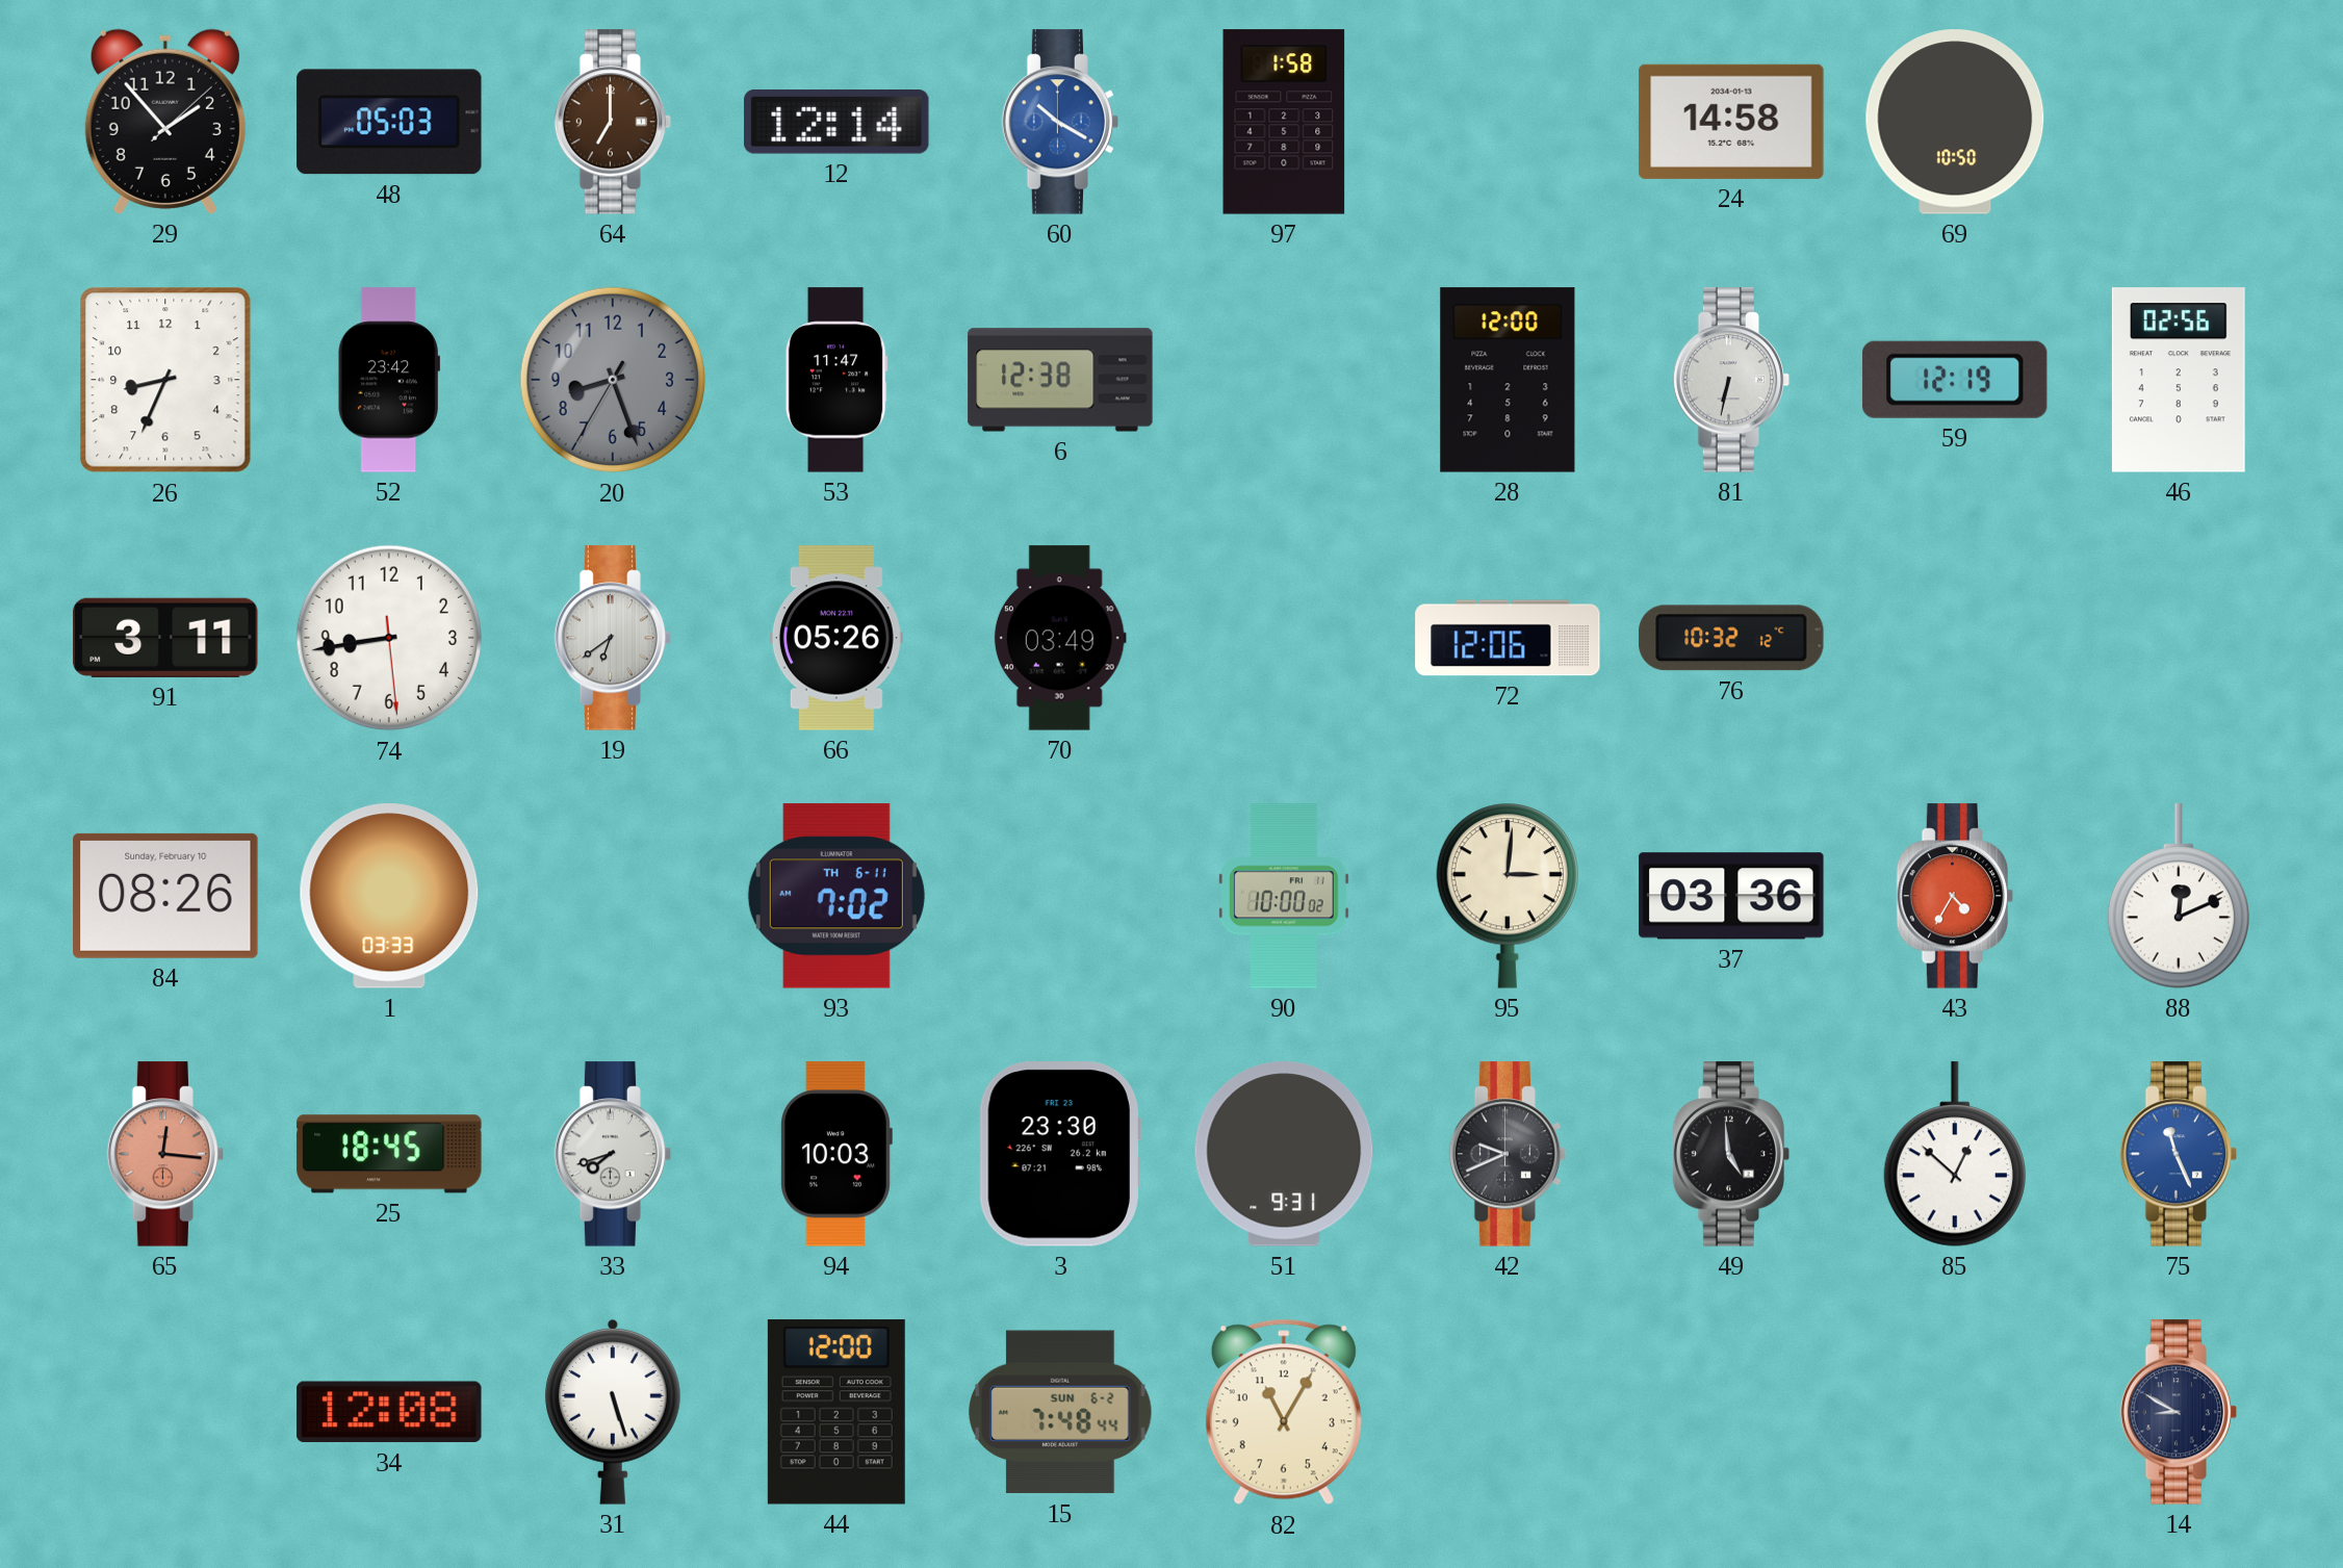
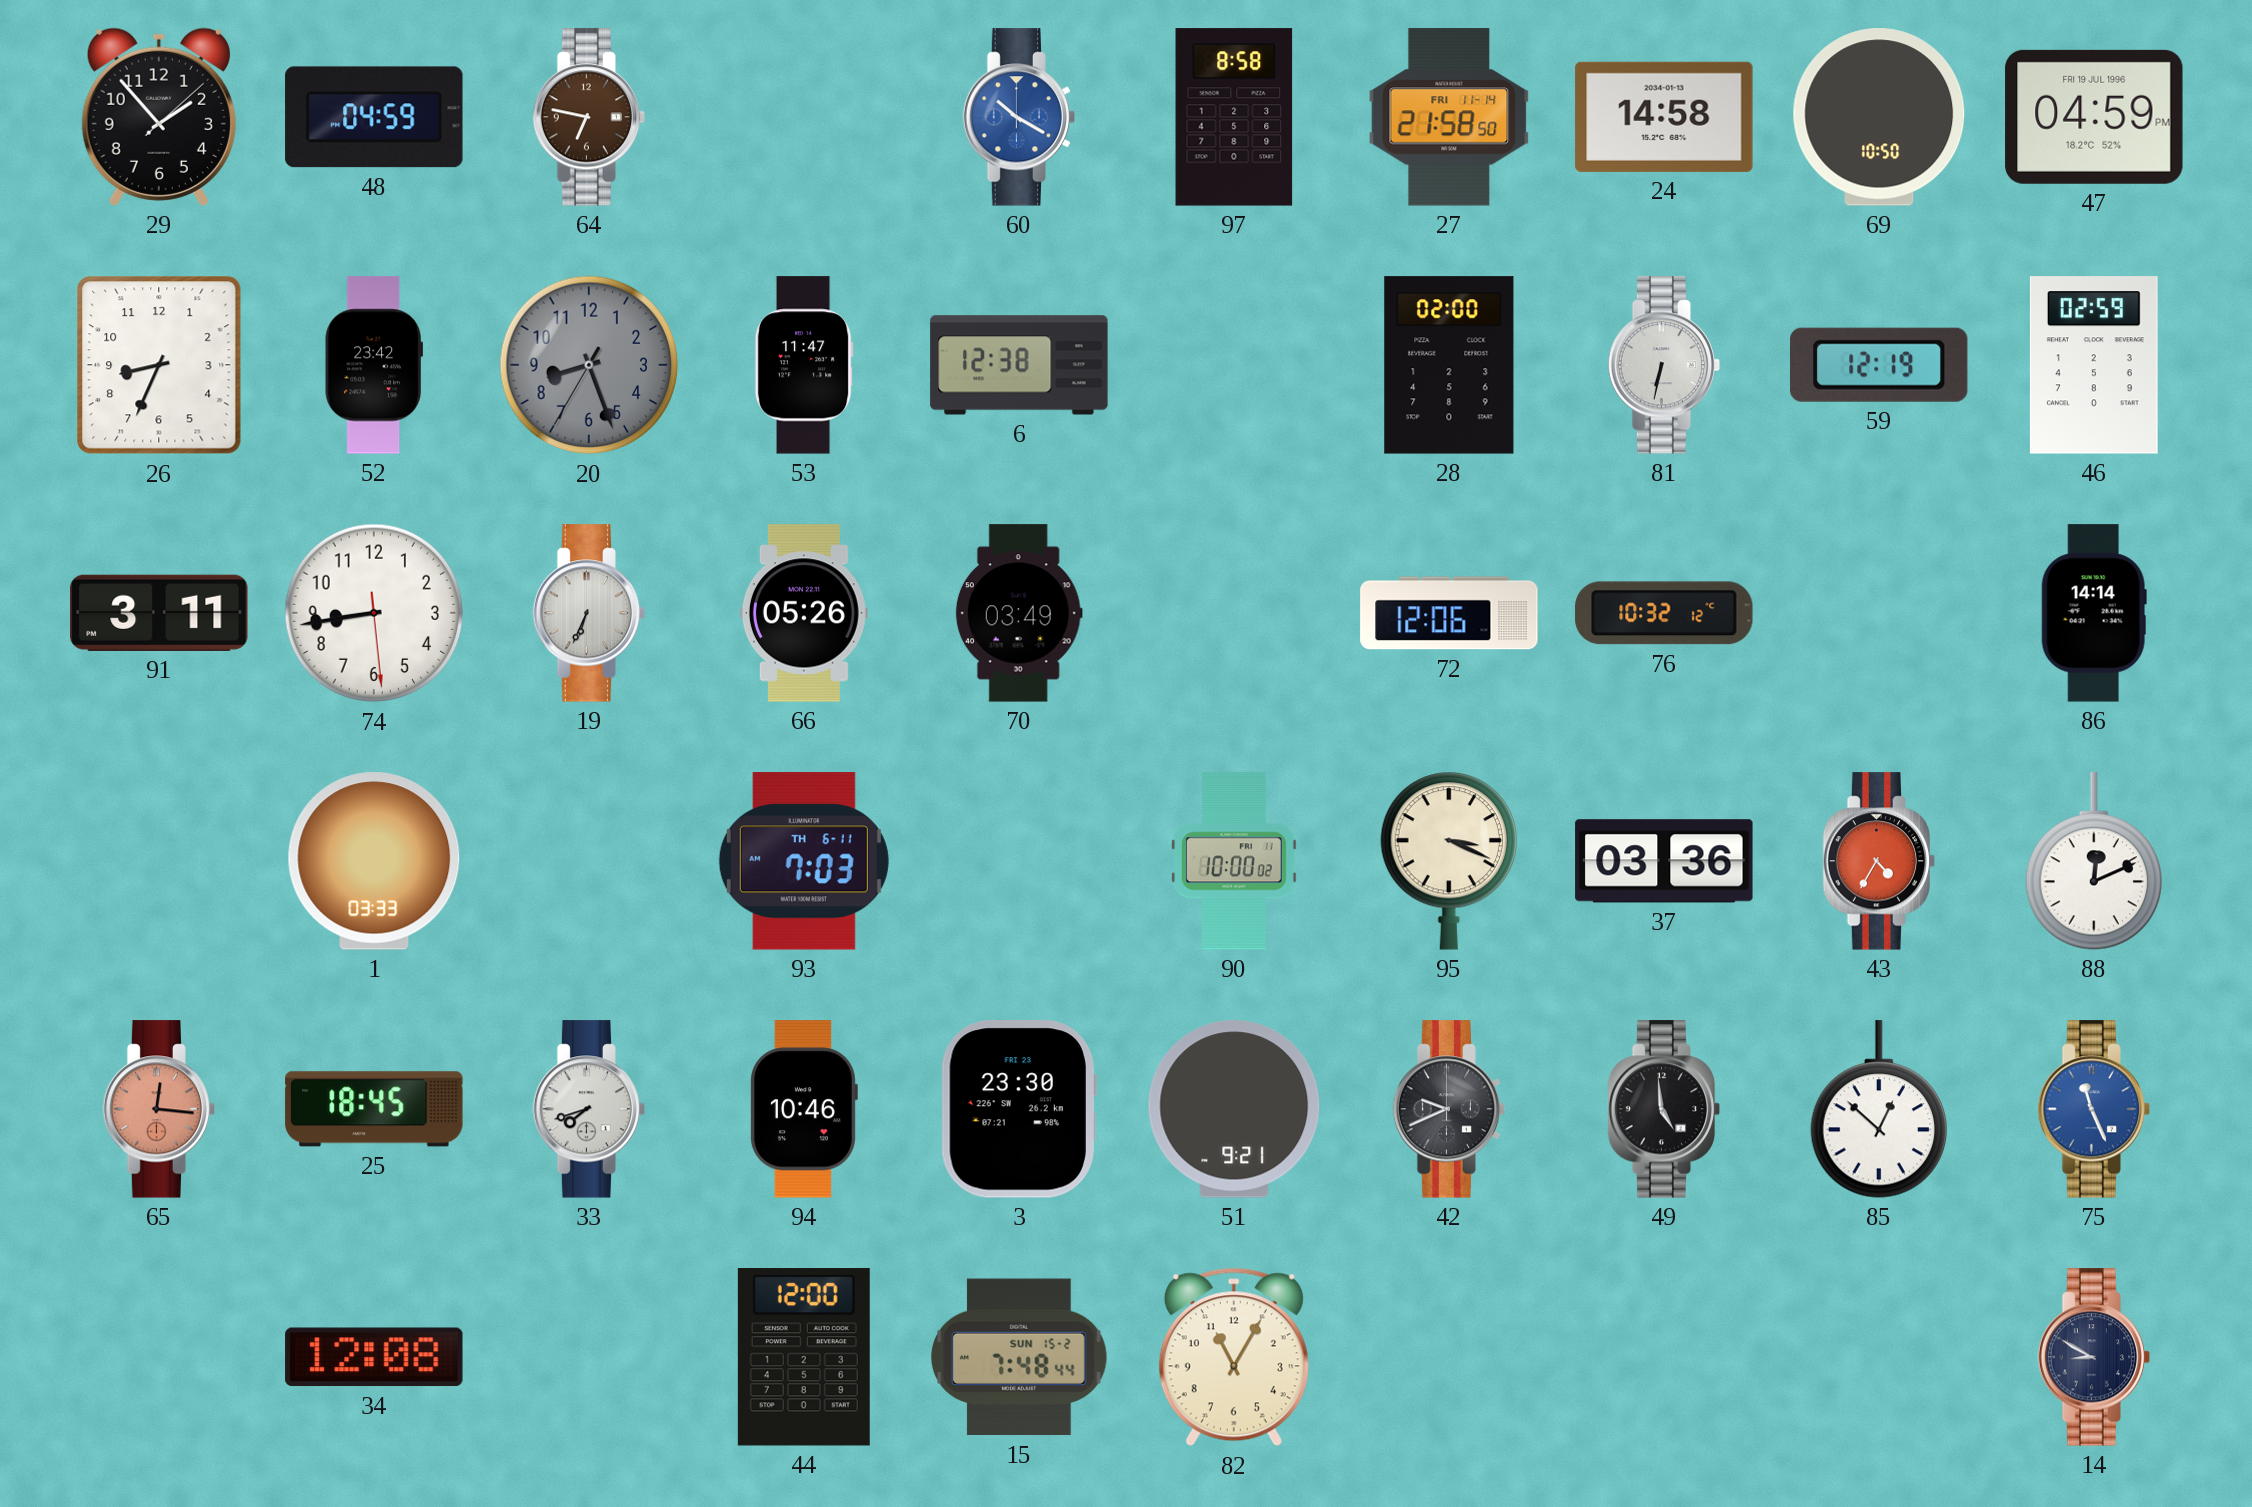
48: 05:03 -> 04:59
64: 7:00 -> 6:47
12: 12:14 -> none
97: 1:58 -> 8:58
27: none -> 21:58
47: none -> 04:59
28: 12:00 -> 02:00
46: 02:56 -> 02:59
19: 6:39 -> 6:34
86: none -> 14:14
84: 08:26 -> none
93: 7:02 -> 7:03
95: 3:01 -> 3:19
94: 10:03 -> 10:46
51: 9:31 -> 9:21
31: 5:27 -> none
15 date: SUN 6-2 -> SUN 15-2
